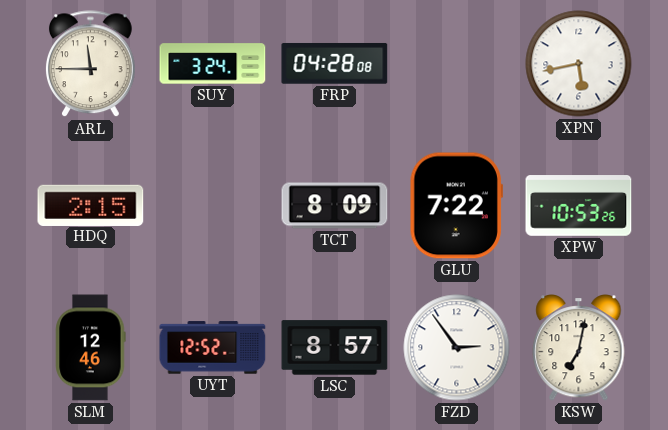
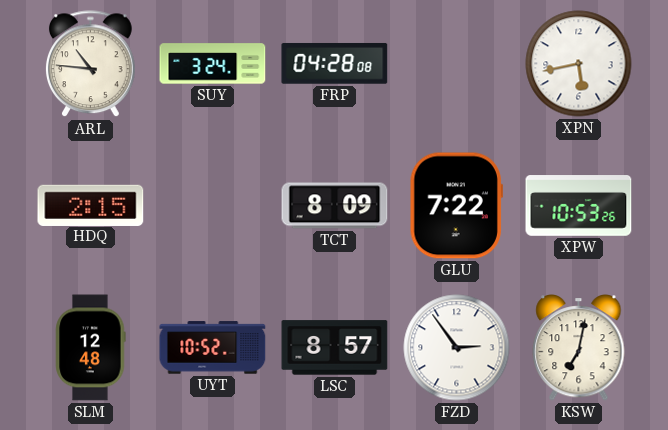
ARL: 11:45 -> 10:46
SLM: 12:46 -> 12:48
UYT: 12:52 -> 10:52
